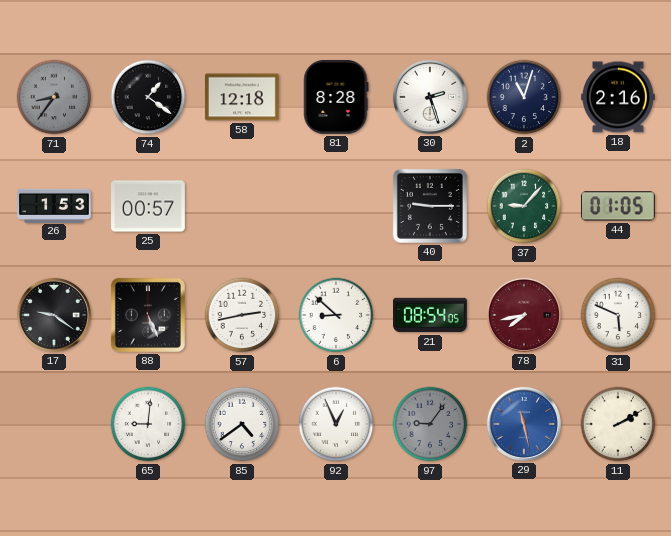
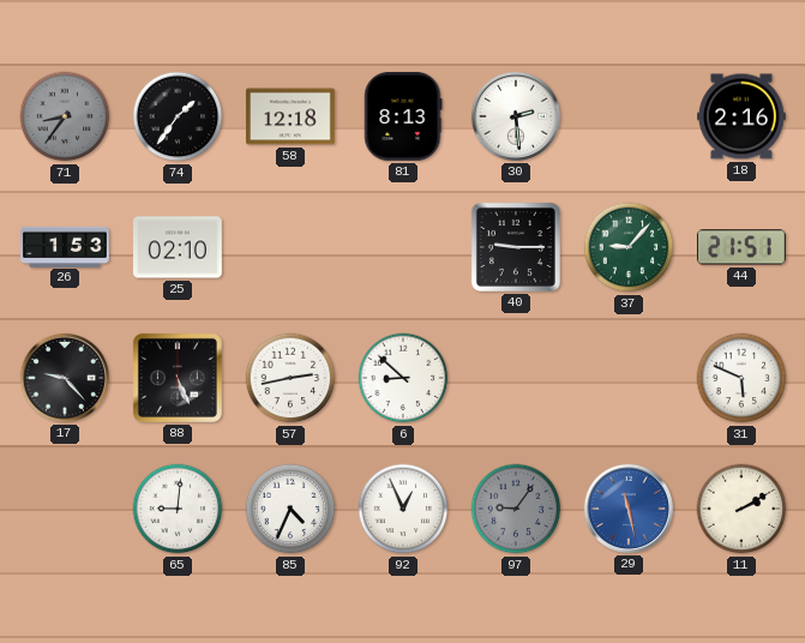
74: 1:21 -> 1:36
81: 8:28 -> 8:13
30: 2:27 -> 2:29
2: 11:03 -> none
25: 00:57 -> 02:10
44: 01:05 -> 21:51
17: 9:21 -> 9:23
21: 08:54 -> none
78: 7:43 -> none
85: 4:39 -> 4:34
